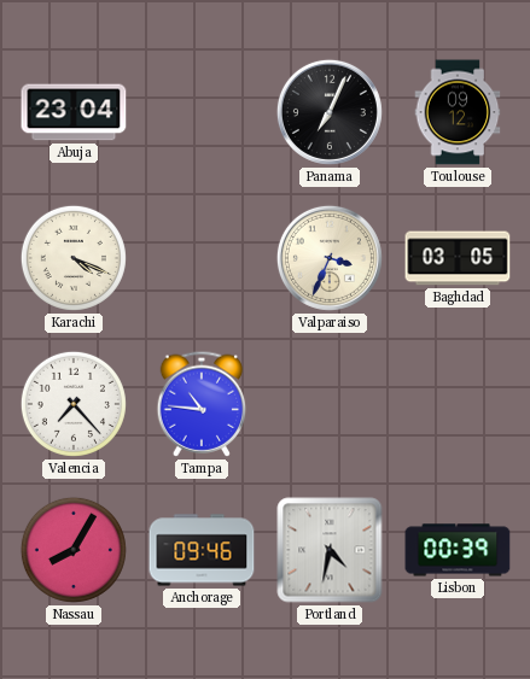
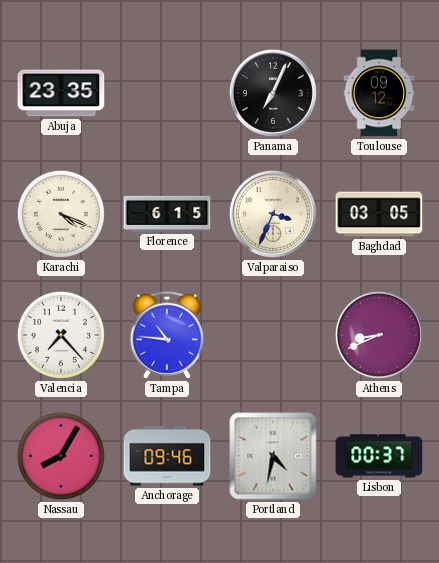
Abuja: 23:04 -> 23:35
Florence: none -> 6:15
Athens: none -> 8:41
Lisbon: 00:39 -> 00:37
